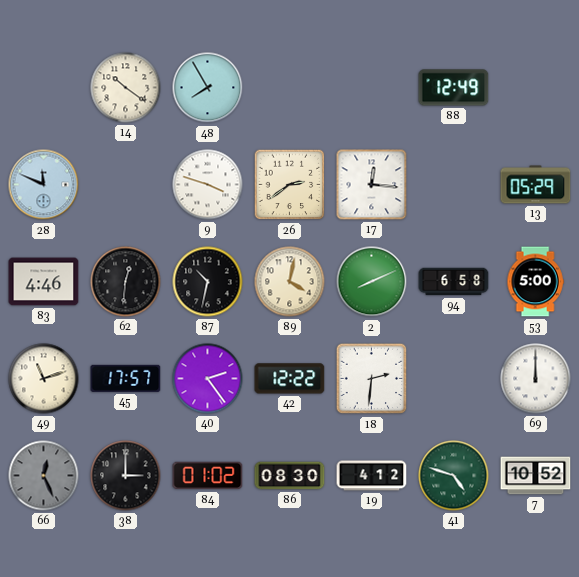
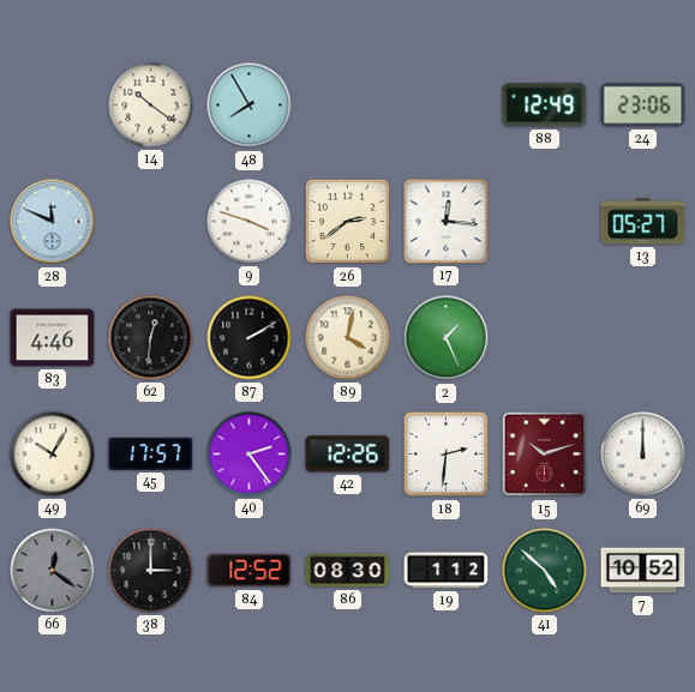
24: none -> 23:06
13: 05:29 -> 05:27
87: 10:32 -> 2:10
2: 8:11 -> 1:26
94: 6:58 -> none
53: 5:00 -> none
49: 11:12 -> 10:05
42: 12:22 -> 12:26
15: none -> 10:12
66: 12:26 -> 12:21
84: 01:02 -> 12:52
19: 4:12 -> 1:12
41: 4:48 -> 4:52
